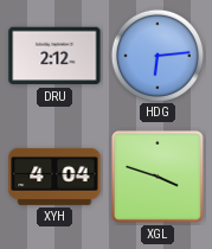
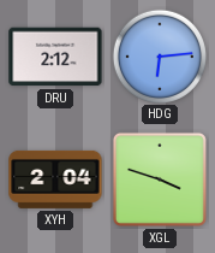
XYH: 4:04 -> 2:04
